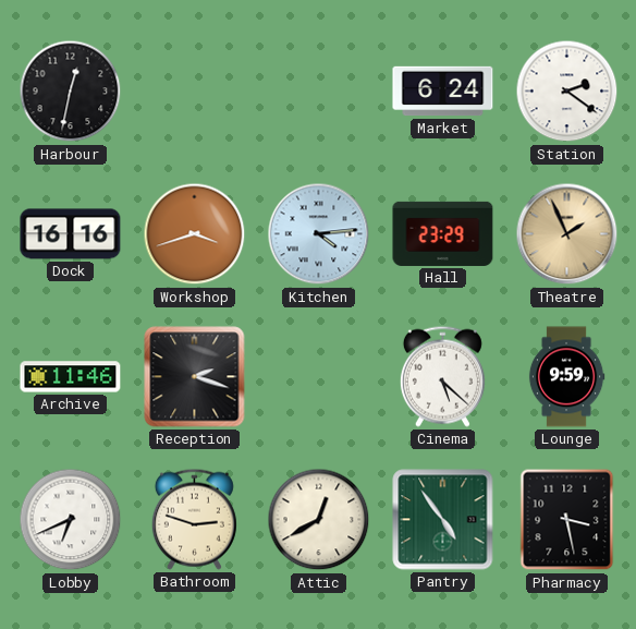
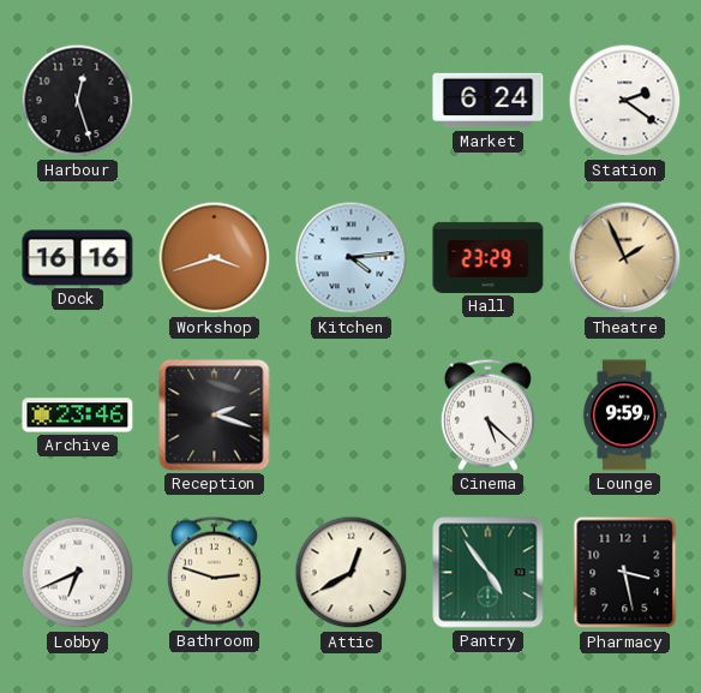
Harbour: 12:32 -> 12:27
Archive: 11:46 -> 23:46
